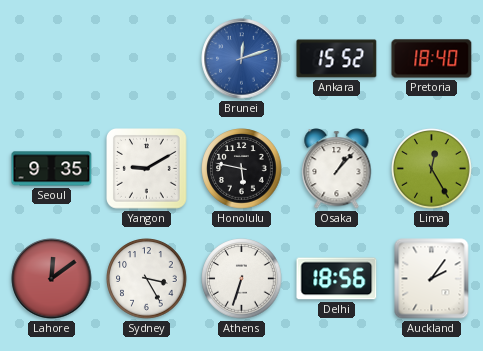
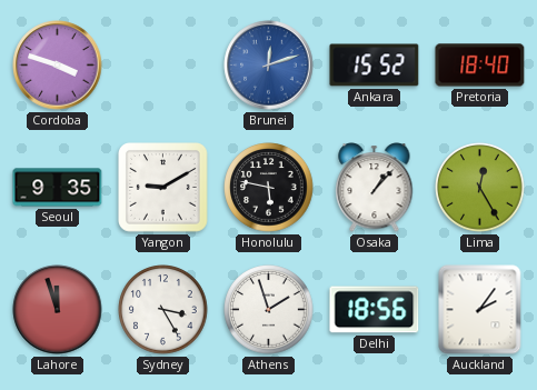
Cordoba: none -> 3:48
Lahore: 12:09 -> 11:57
Athens: 6:33 -> 1:57
